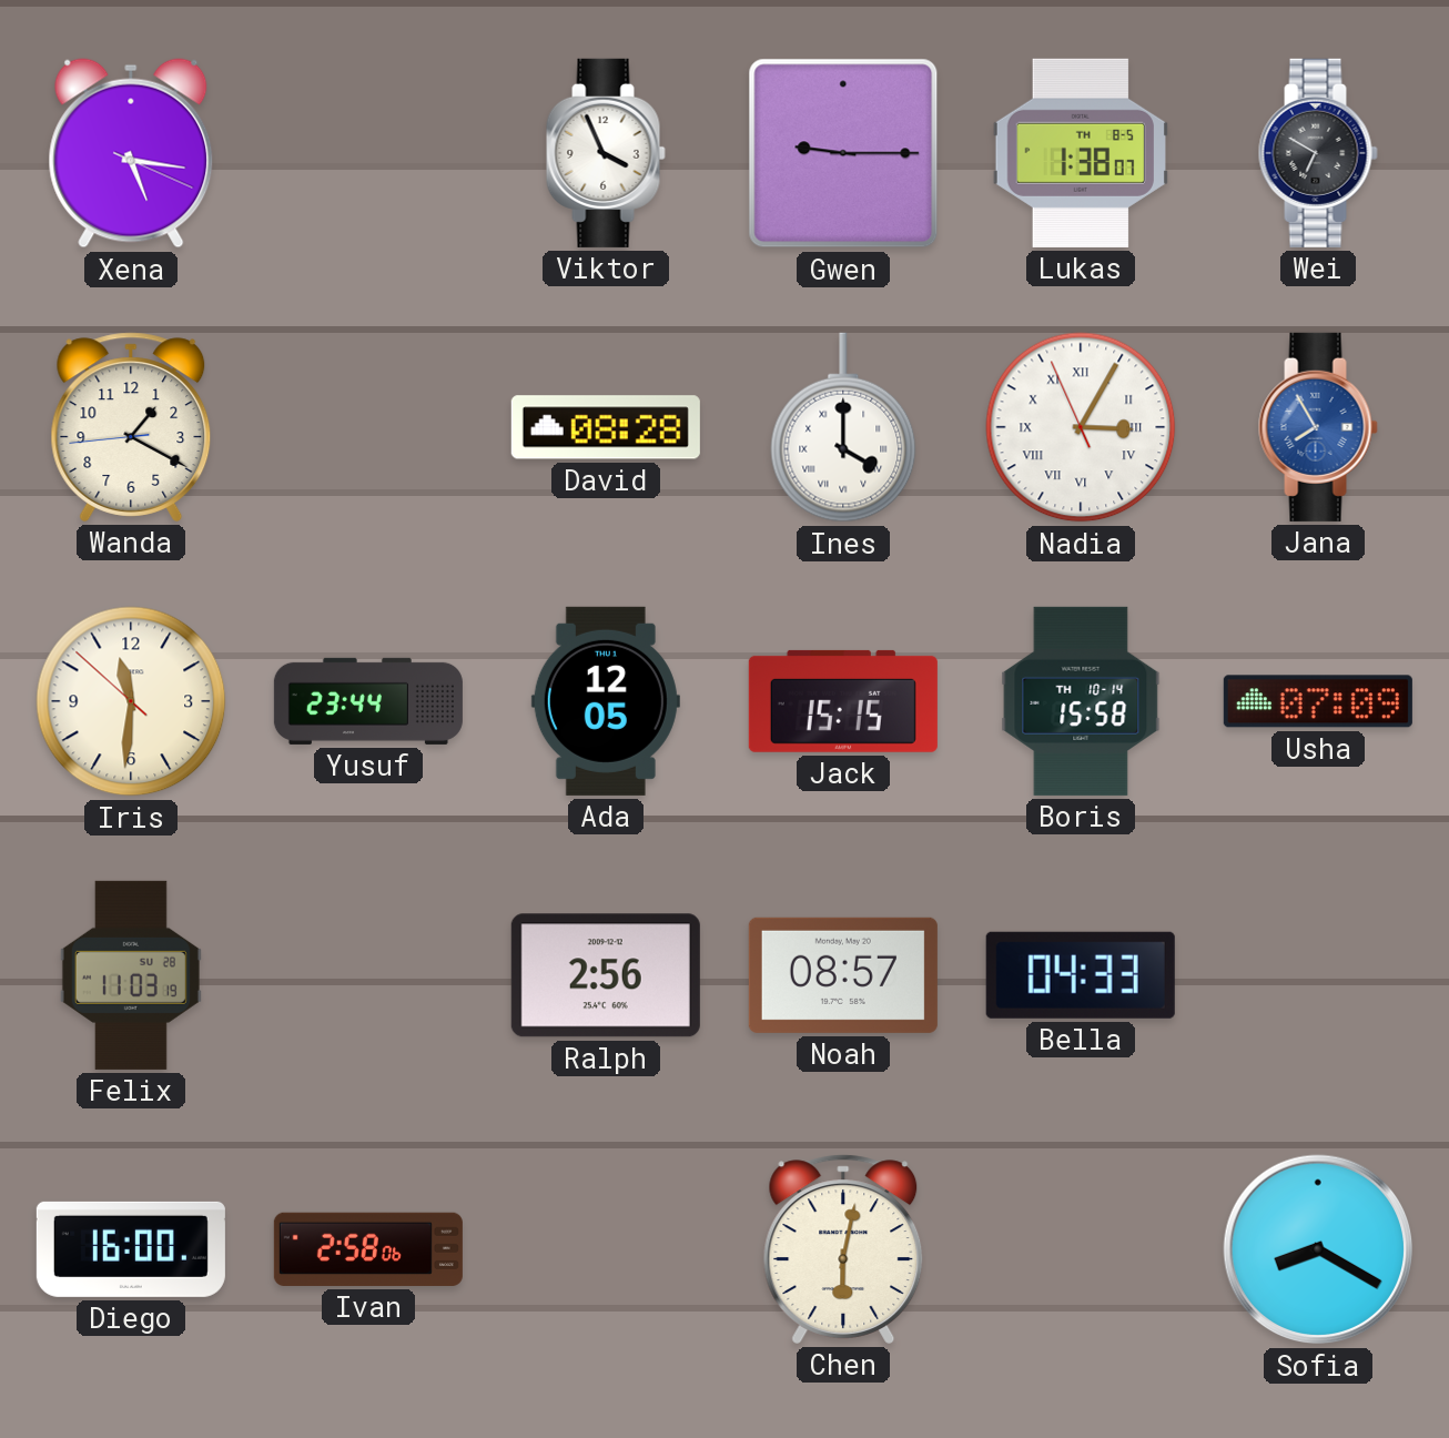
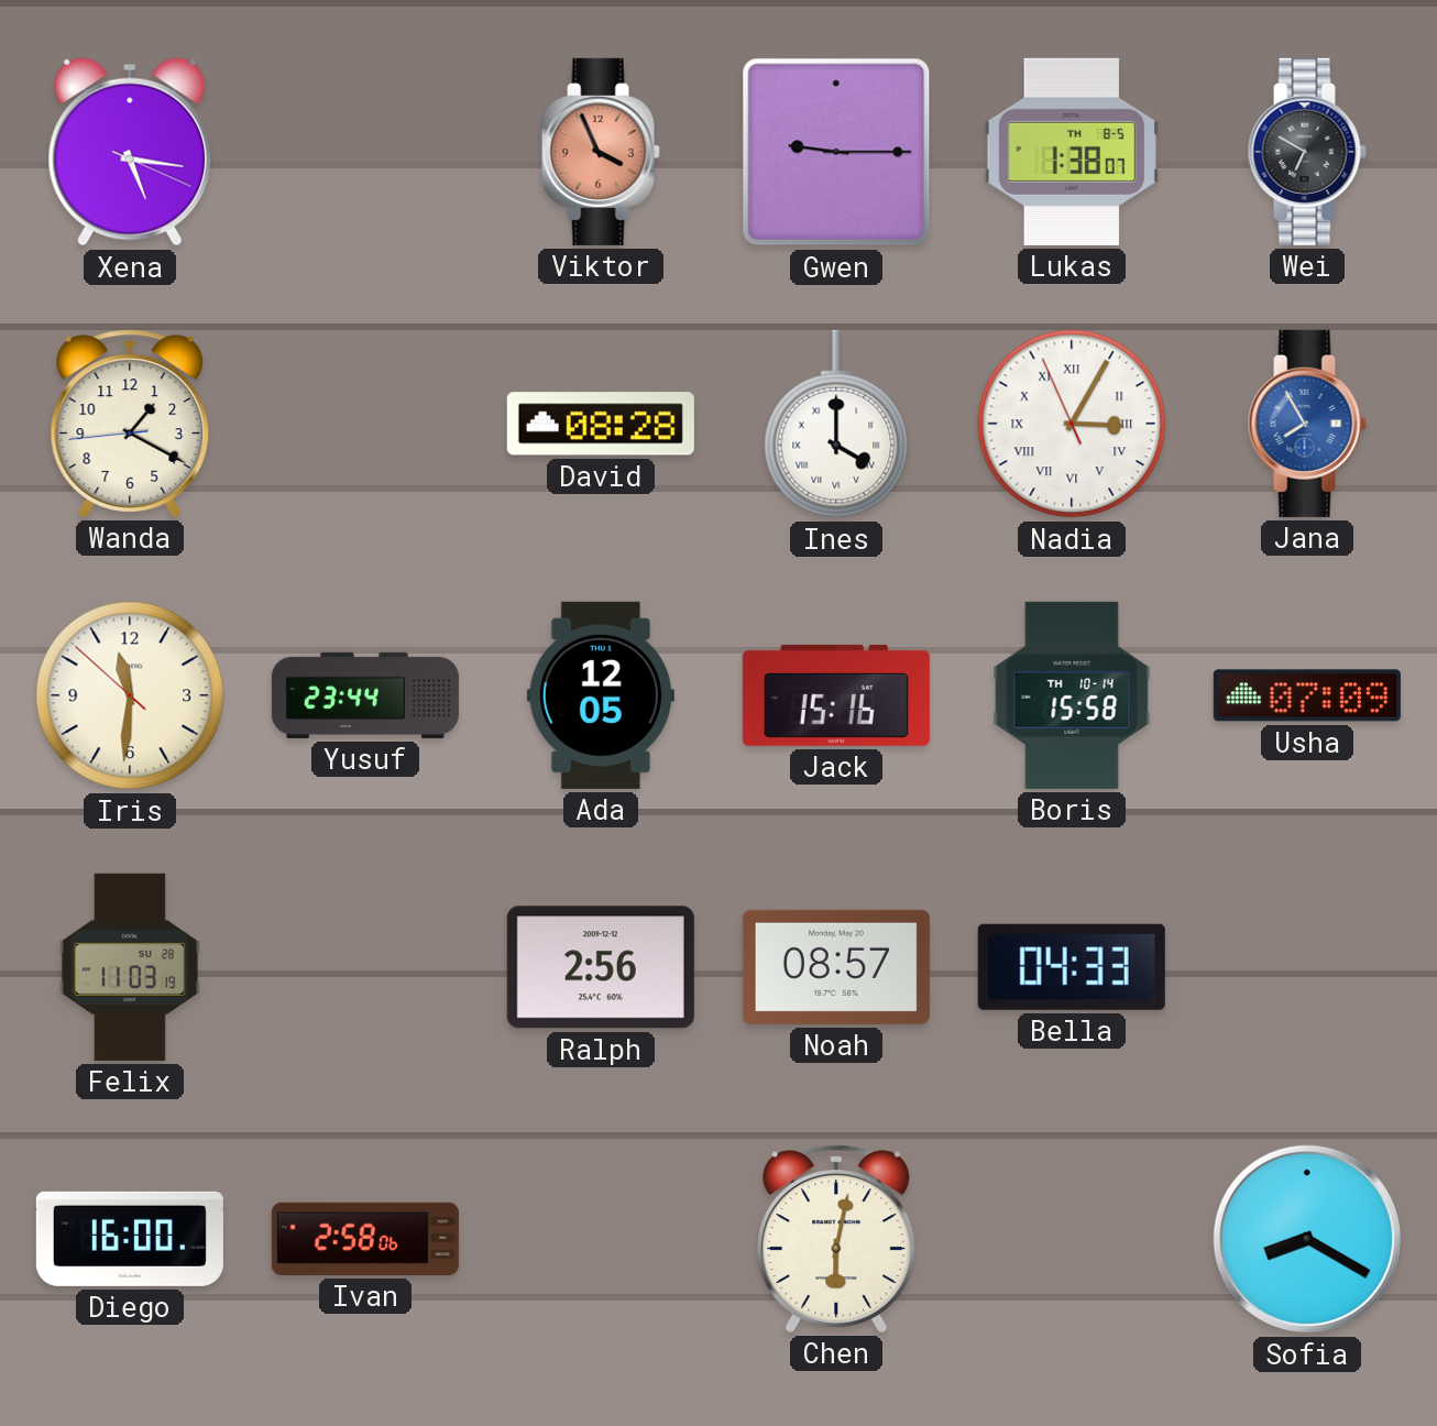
Viktor dial: white -> salmon
Jack: 15:15 -> 15:16
